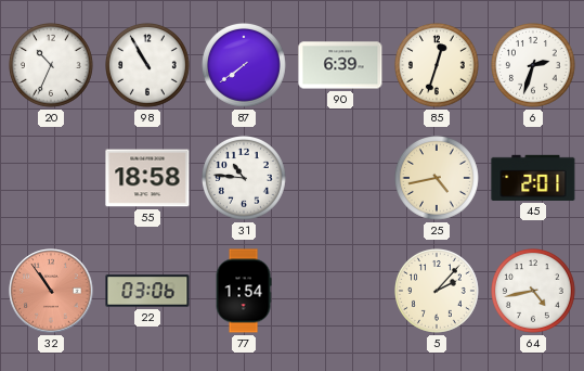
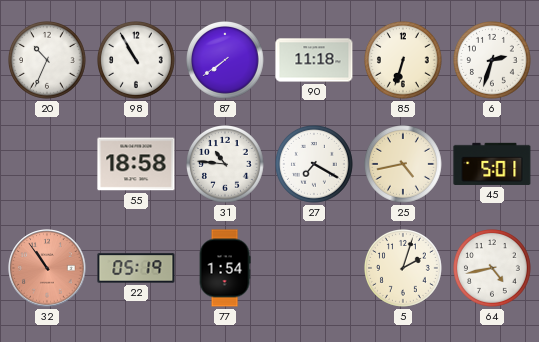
90: 6:39 -> 11:18
85: 12:33 -> 6:33
27: none -> 7:20
45: 2:01 -> 5:01
22: 03:06 -> 05:19
5: 2:07 -> 2:03
